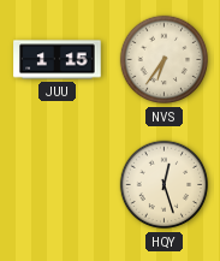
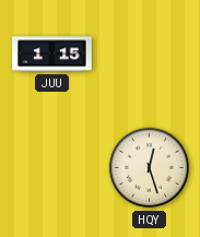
NVS: 6:36 -> none
